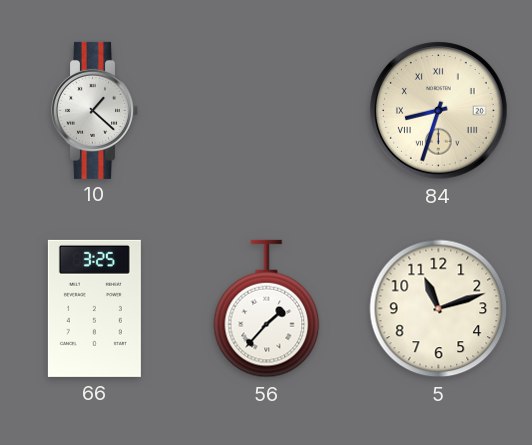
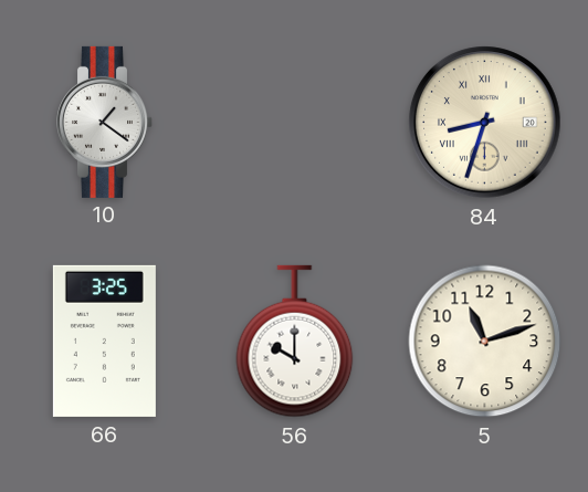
10: 1:22 -> 1:21
56: 1:37 -> 10:00
